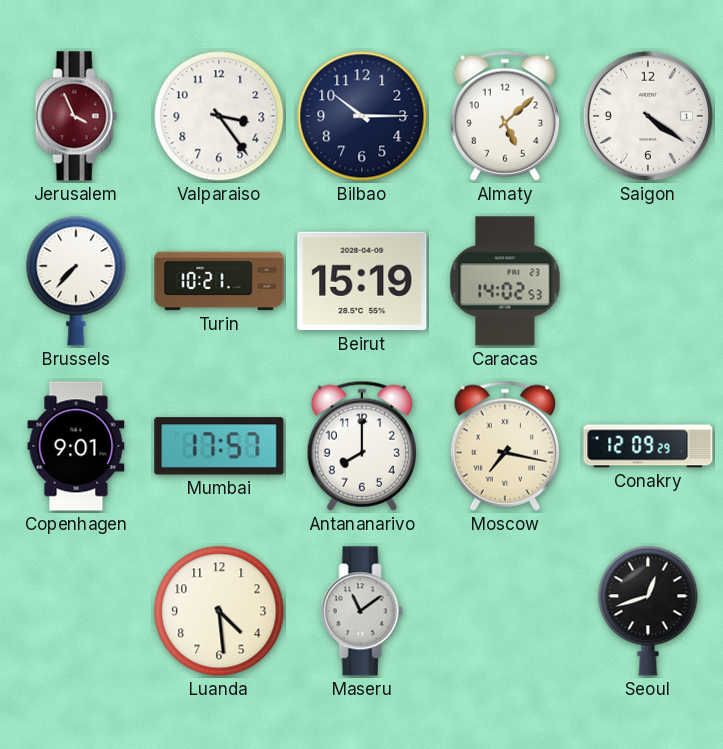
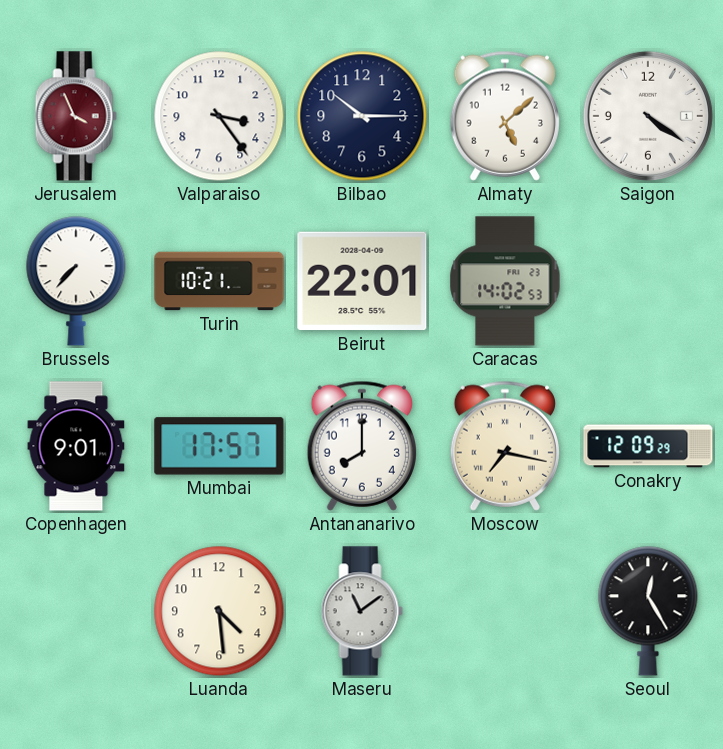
Beirut: 15:19 -> 22:01
Seoul: 12:42 -> 12:25
